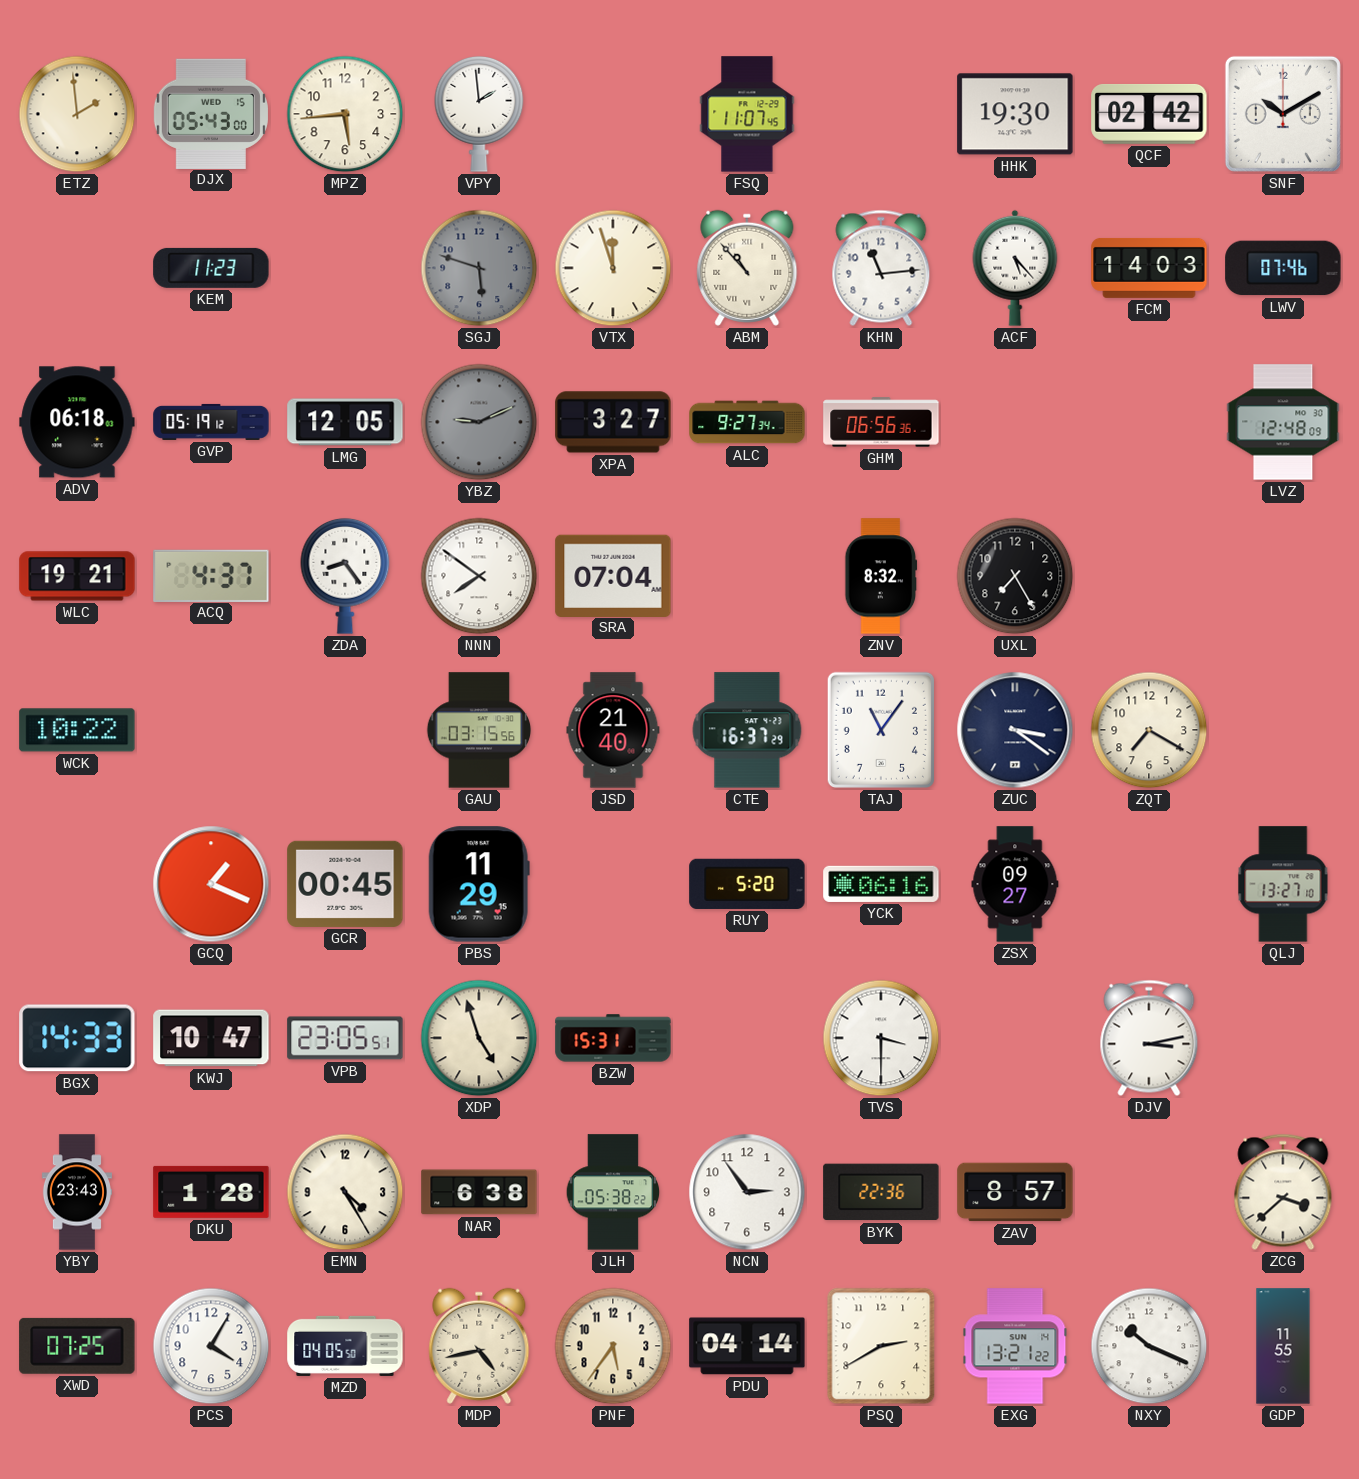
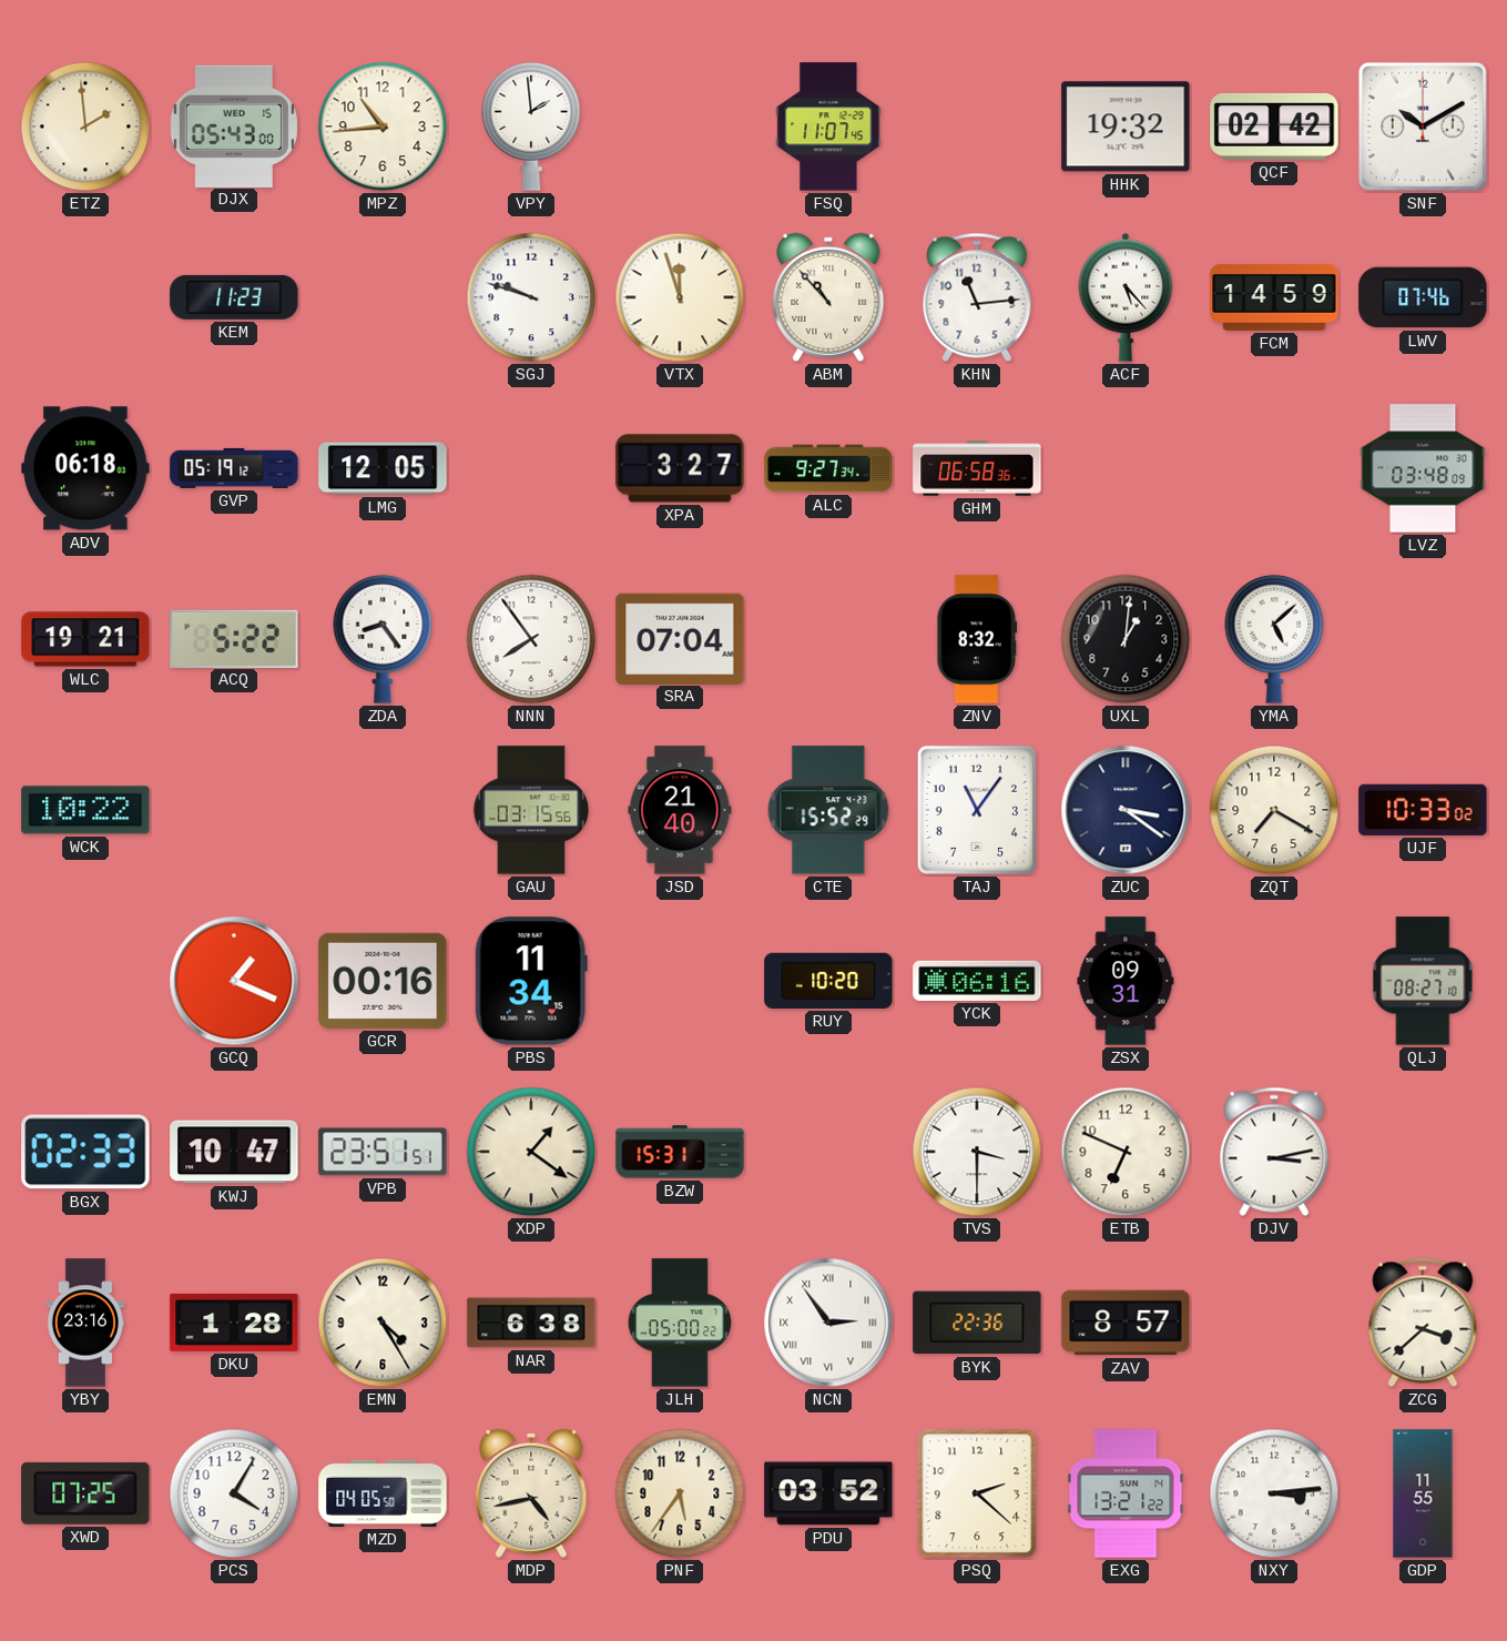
MPZ: 5:44 -> 10:44
HHK: 19:30 -> 19:32
SGJ: 5:48 -> 9:48
SGJ dial: grey -> white
FCM: 14:03 -> 14:59
YBZ: 9:11 -> none
GHM: 06:56 -> 06:58
LVZ: 12:48 -> 03:48
ACQ: 4:37 -> 5:22
NNN: 7:51 -> 7:54
UXL: 7:25 -> 1:01
YMA: none -> 5:08
CTE: 16:37 -> 15:52
UJF: none -> 10:33
GCR: 00:45 -> 00:16
PBS: 11:29 -> 11:34
RUY: 5:20 -> 10:20
ZSX: 09:27 -> 09:31
QLJ: 13:27 -> 08:27
BGX: 14:33 -> 02:33
VPB: 23:05 -> 23:51
XDP: 4:57 -> 1:21
ETB: none -> 6:49
YBY: 23:43 -> 23:16
JLH: 05:38 -> 05:00
NCN numerals: Arabic -> Roman
PDU: 04:14 -> 03:52
PSQ: 2:40 -> 2:22
NXY: 10:19 -> 3:14
